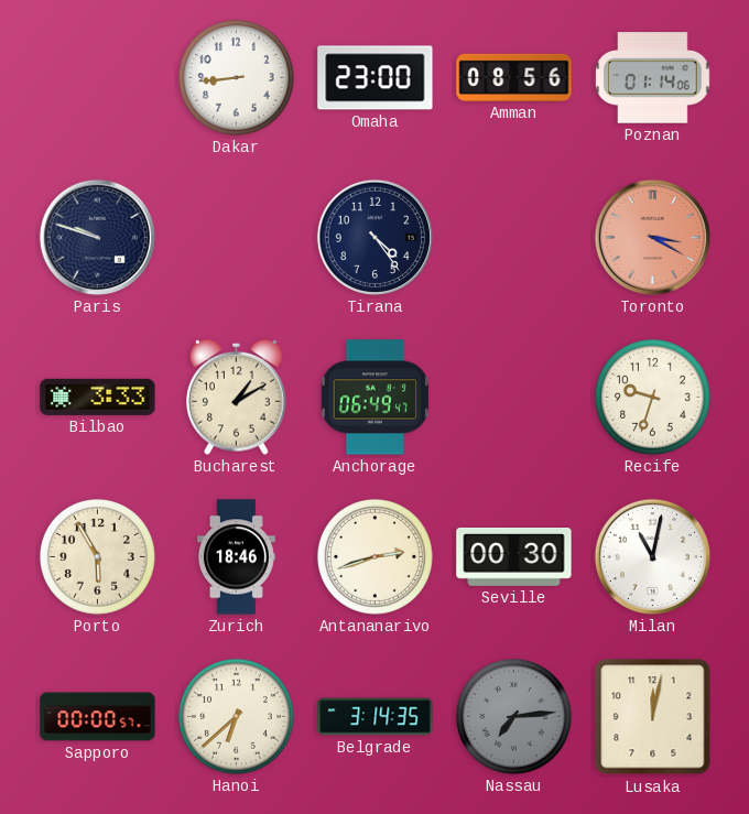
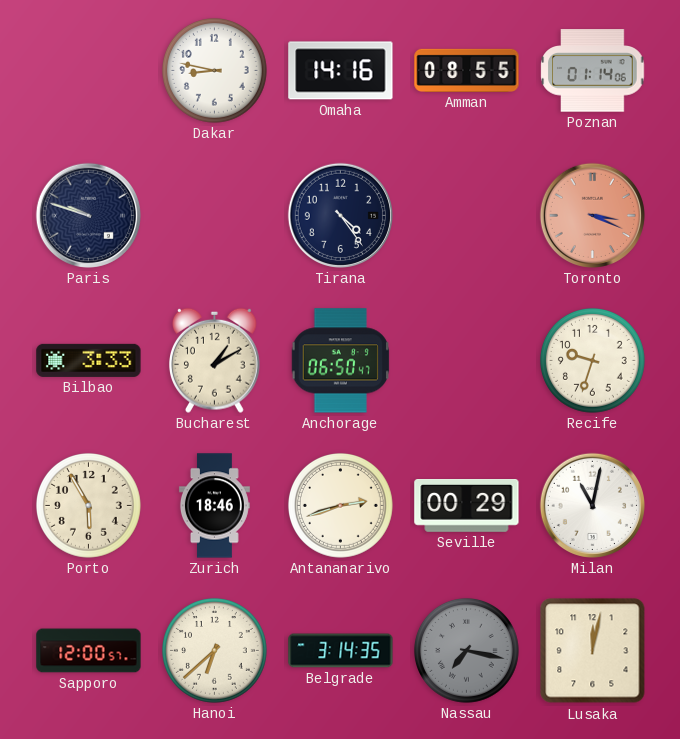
Dakar: 8:44 -> 8:47
Omaha: 23:00 -> 14:16
Amman: 08:56 -> 08:55
Toronto: 3:20 -> 3:19
Anchorage: 06:49 -> 06:50
Seville: 00:30 -> 00:29
Sapporo: 00:00 -> 12:00
Nassau: 7:14 -> 7:17
